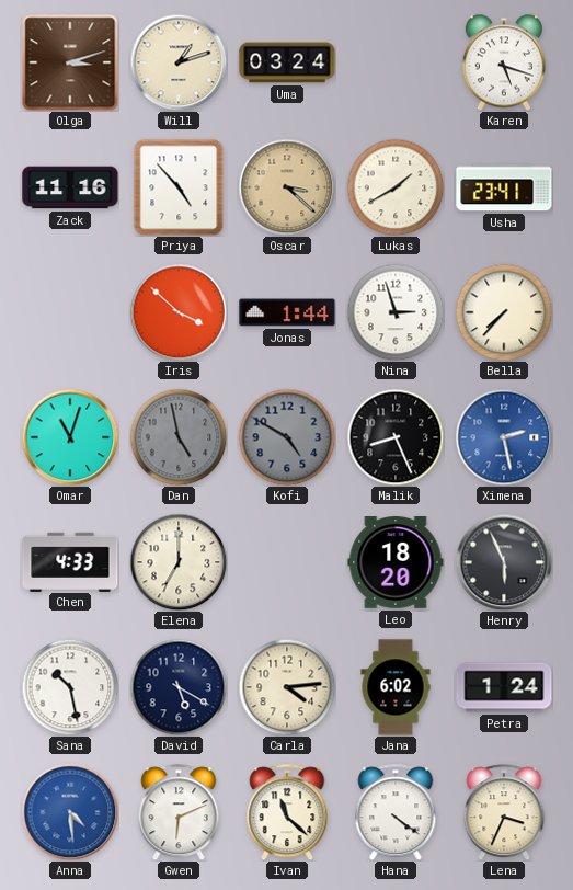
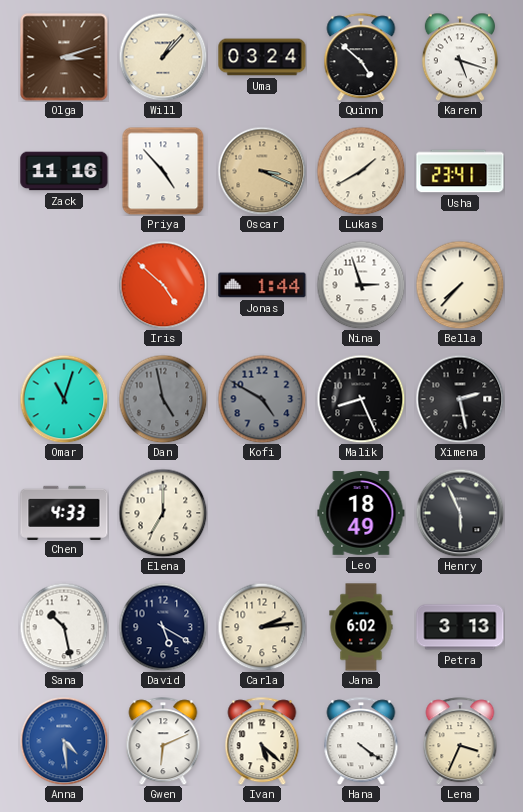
Will: 1:12 -> 1:07
Quinn: none -> 4:52
Oscar: 3:22 -> 3:19
Iris: 3:52 -> 4:52
Ximena dial: blue -> black
Leo: 18:20 -> 18:49
Carla: 4:14 -> 2:14
Petra: 1:24 -> 3:13
Ivan: 11:22 -> 5:22
